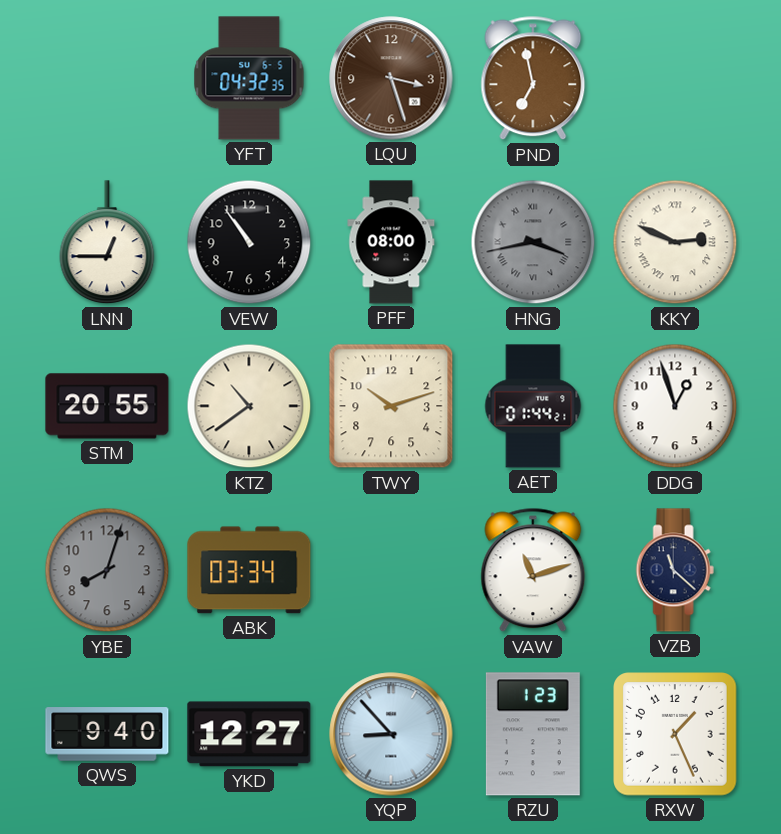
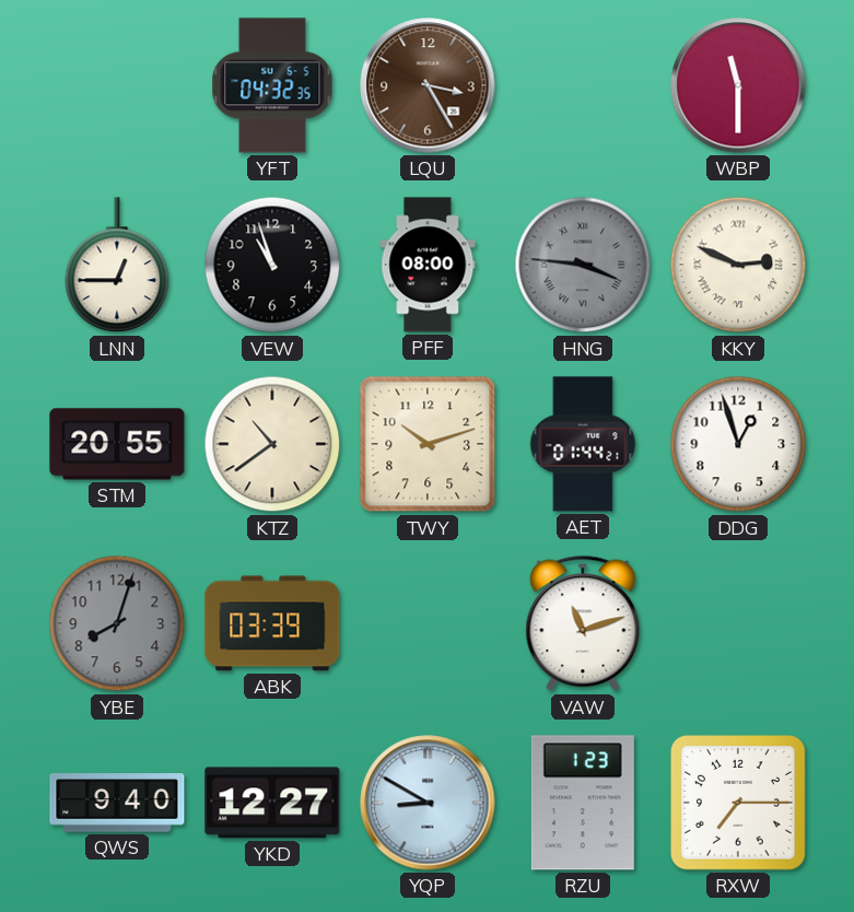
LQU: 3:27 -> 3:25
PND: 6:58 -> none
WBP: none -> 11:30
VEW: 10:54 -> 10:57
HNG: 3:43 -> 3:46
ABK: 03:34 -> 03:39
VZB: 11:22 -> none
YQP: 8:53 -> 8:50
RXW: 1:26 -> 7:15
